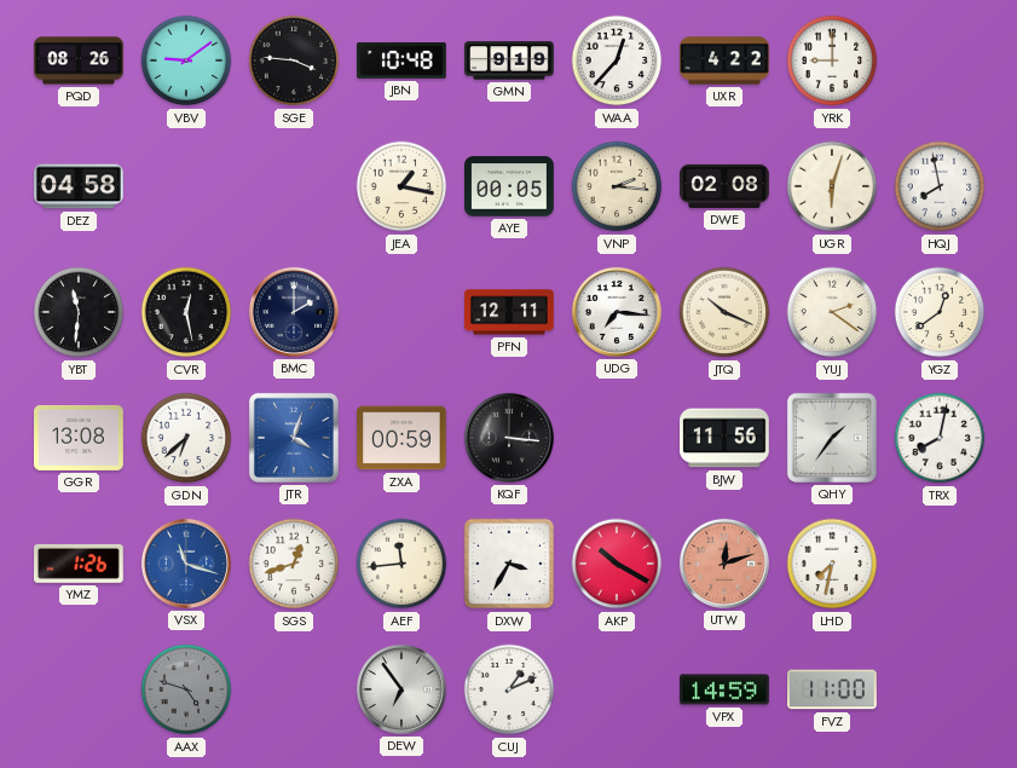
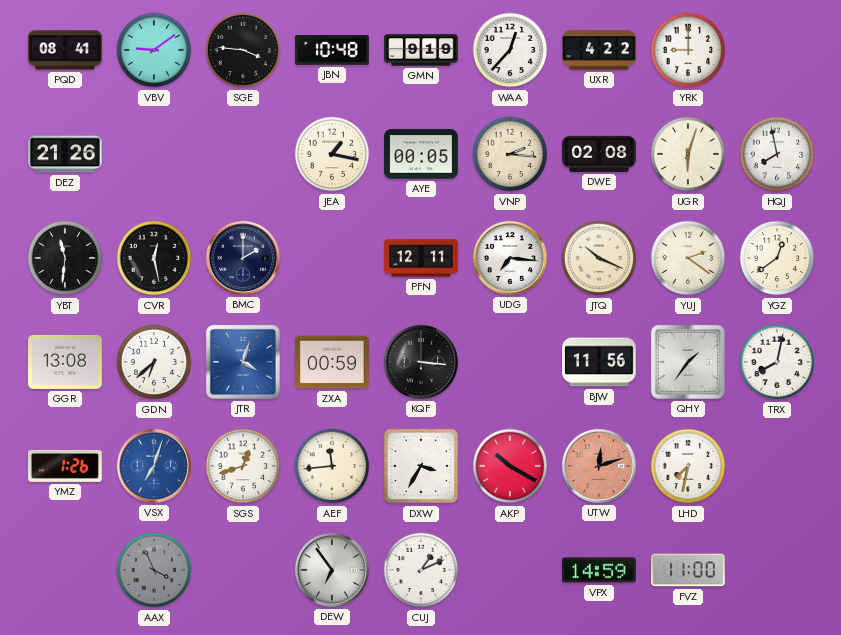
PQD: 08:26 -> 08:41
DEZ: 04:58 -> 21:26
VSX: 11:18 -> 7:03
AAX: 4:48 -> 3:56
